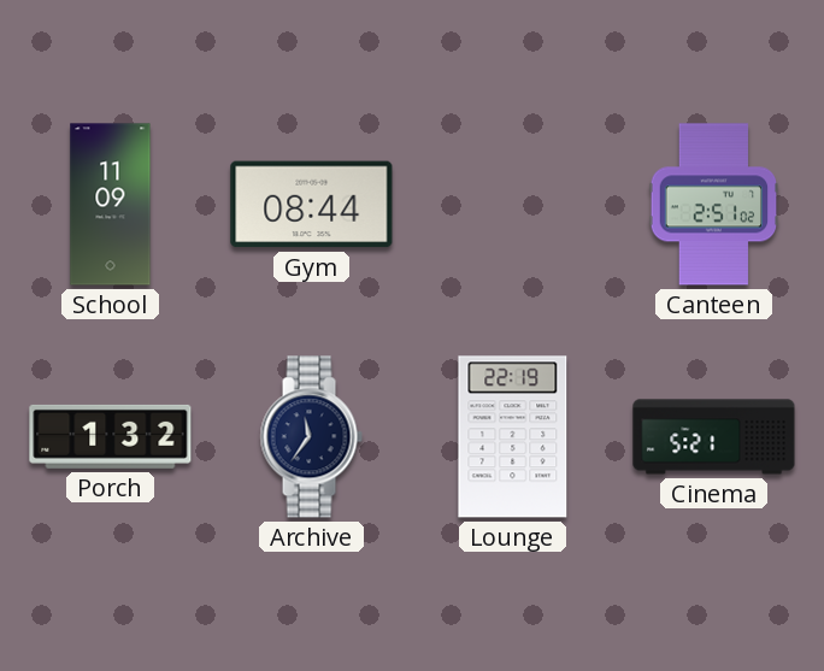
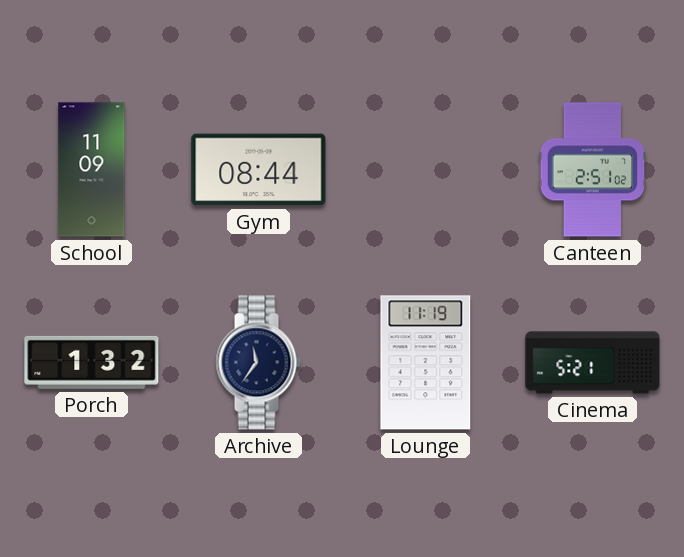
Lounge: 22:19 -> 11:19
